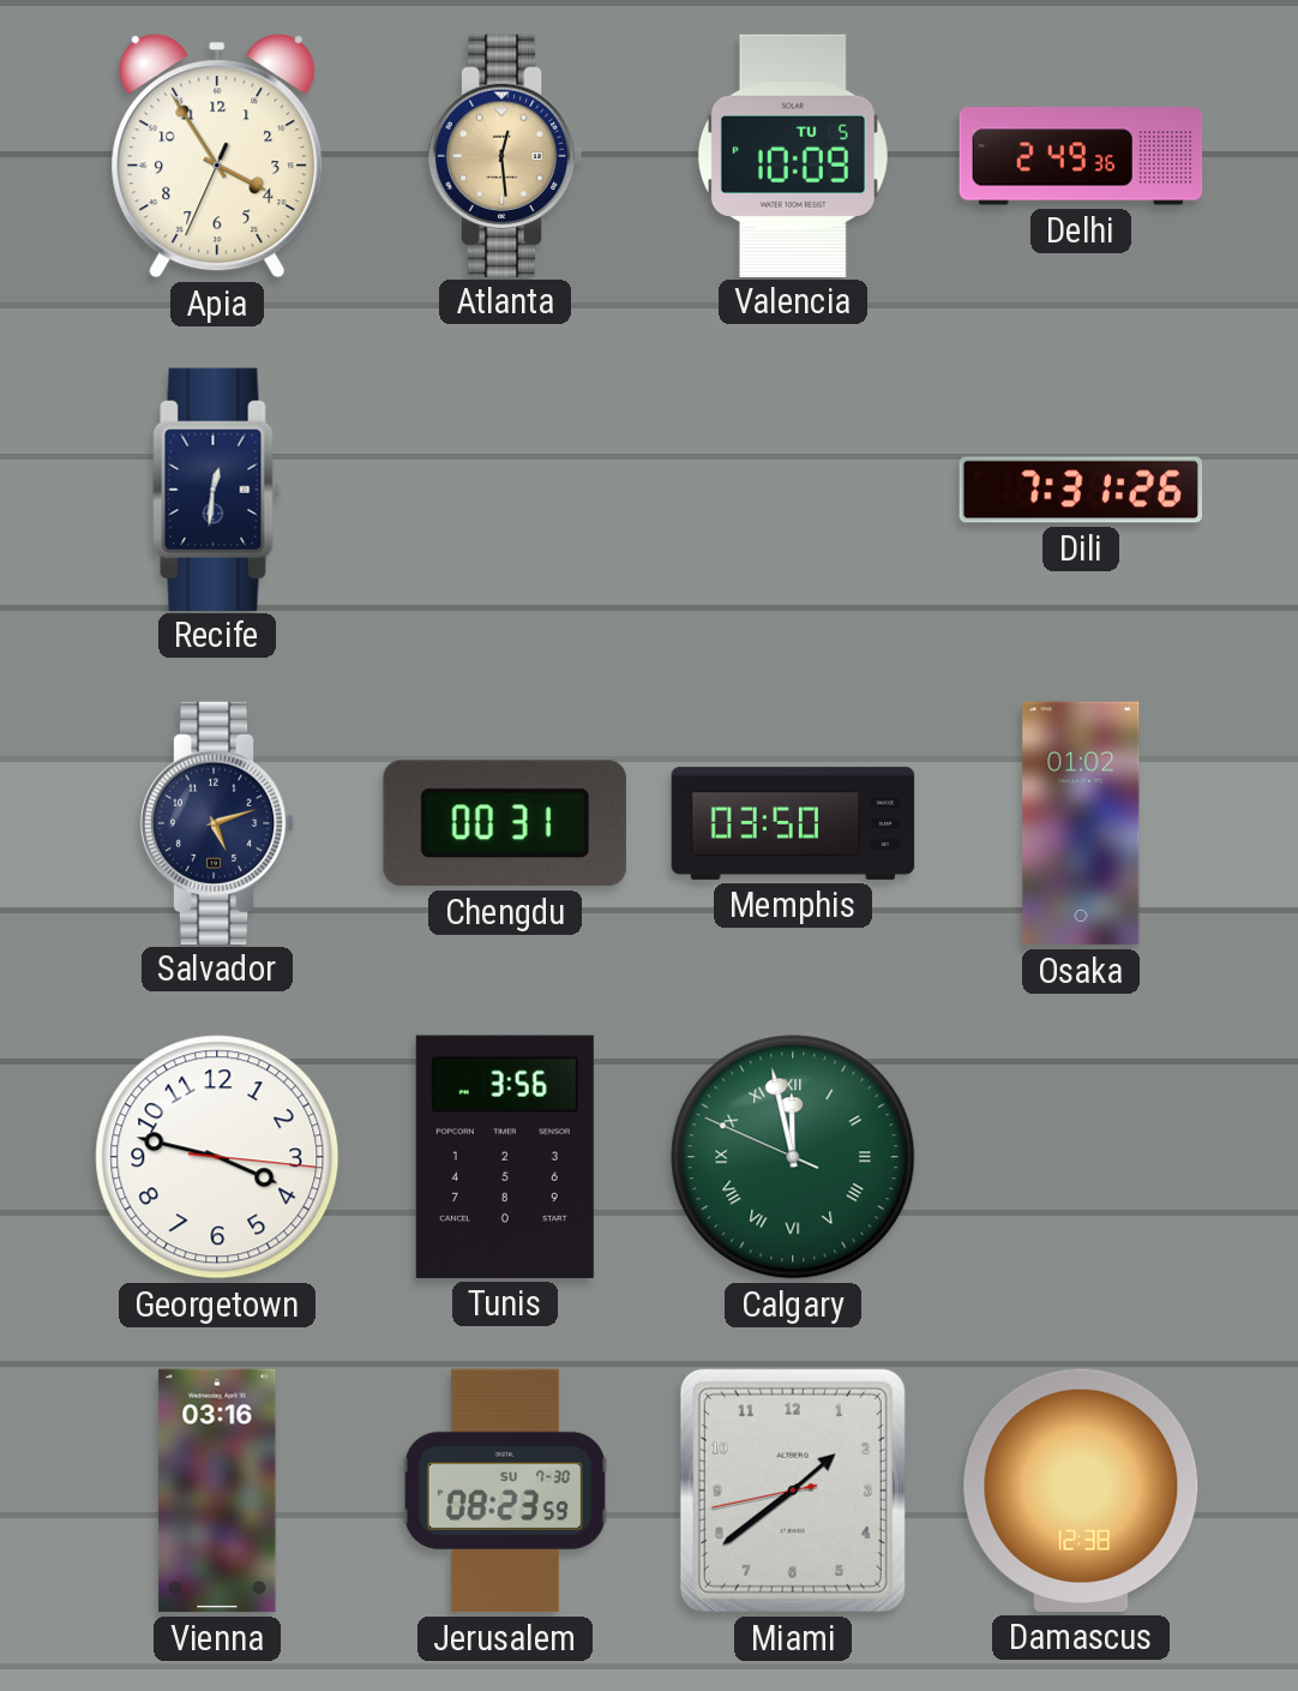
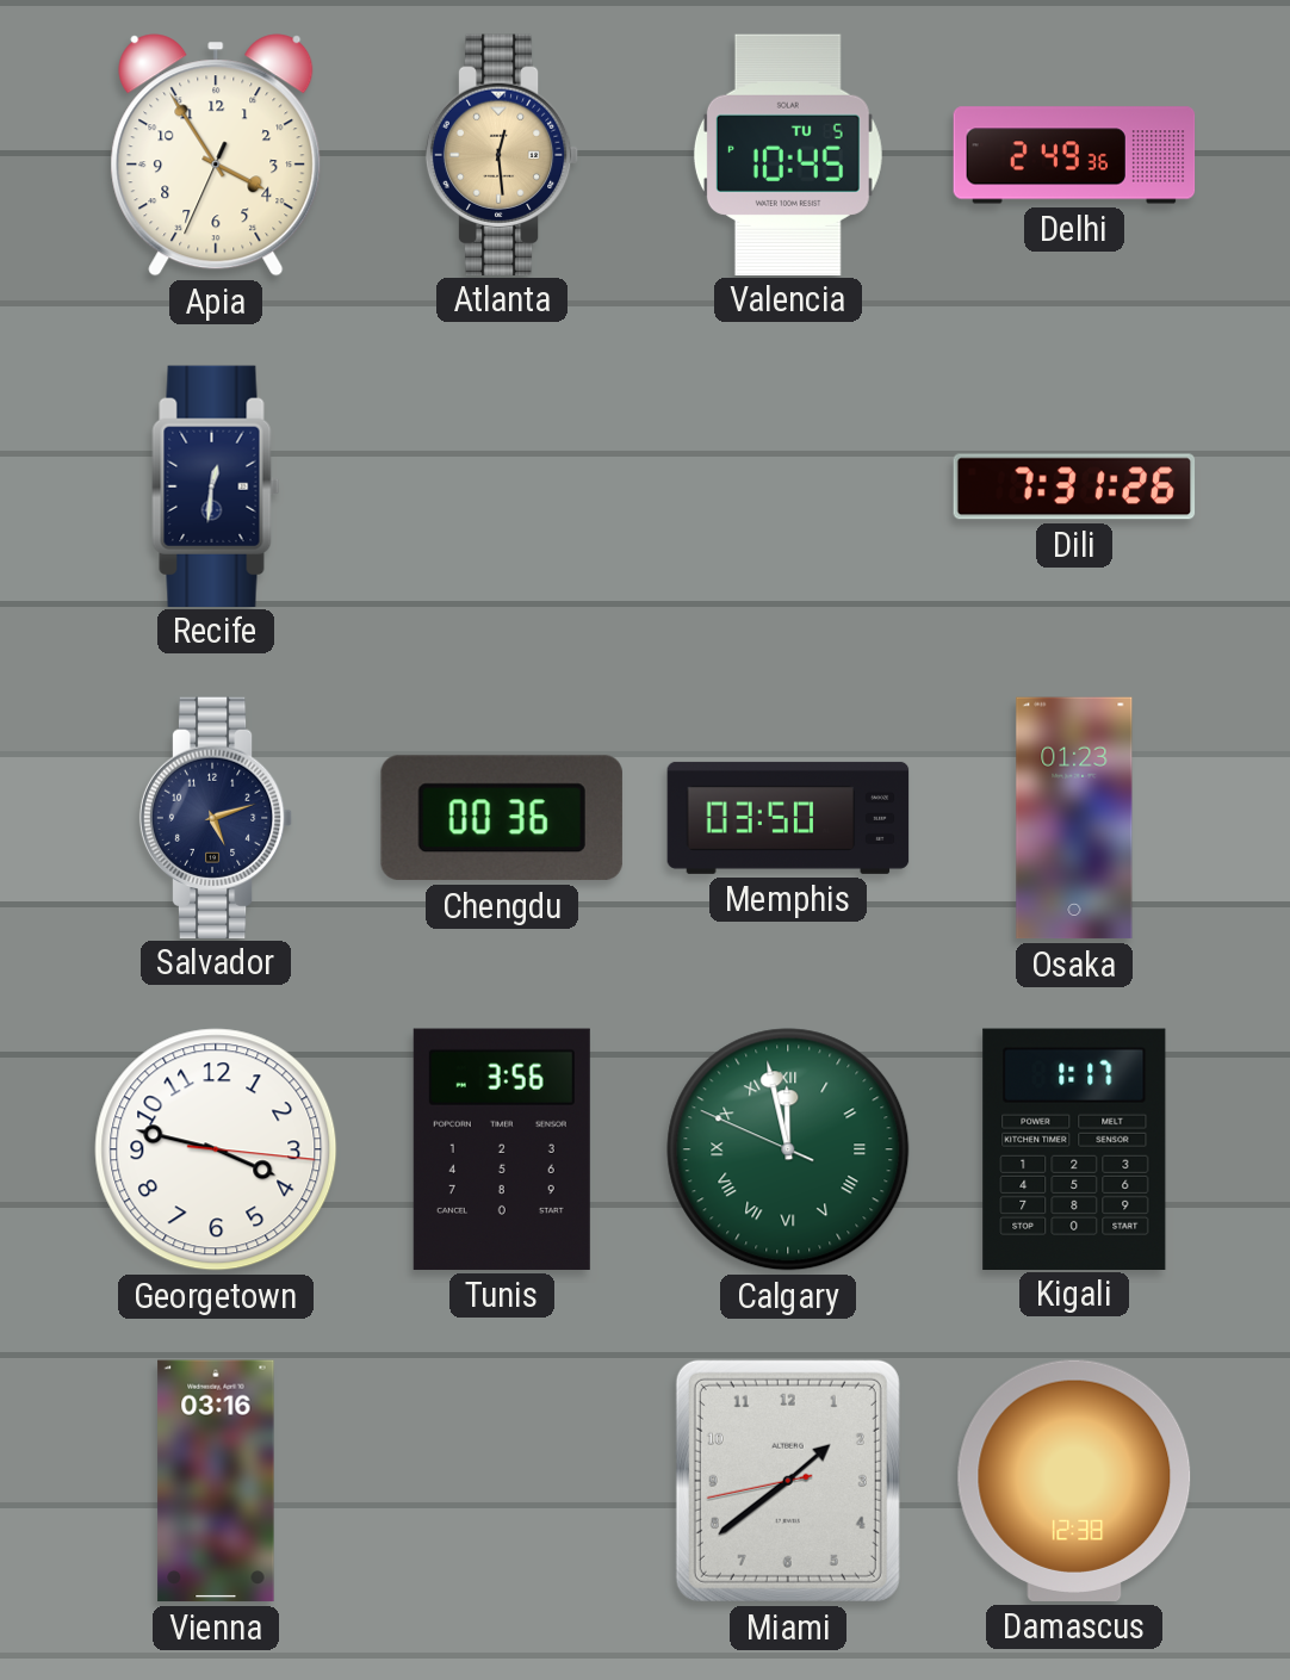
Valencia: 10:09 -> 10:45
Chengdu: 00:31 -> 00:36
Osaka: 01:02 -> 01:23
Kigali: none -> 1:17
Jerusalem: 08:23 -> none
